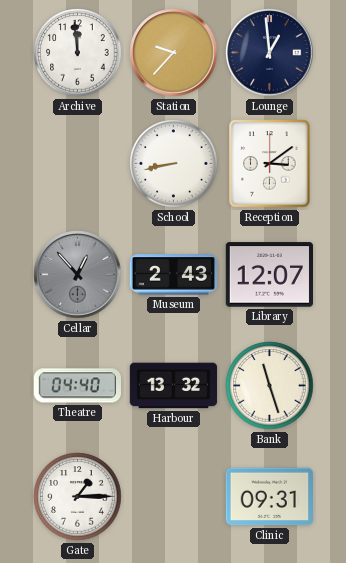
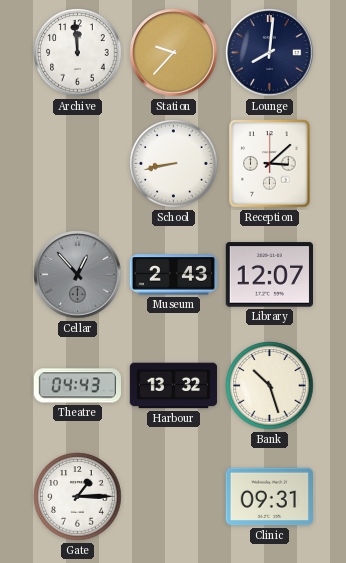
Lounge: 12:59 -> 8:01
Reception: 3:09 -> 3:08
Theatre: 04:40 -> 04:43
Bank: 11:27 -> 10:27
